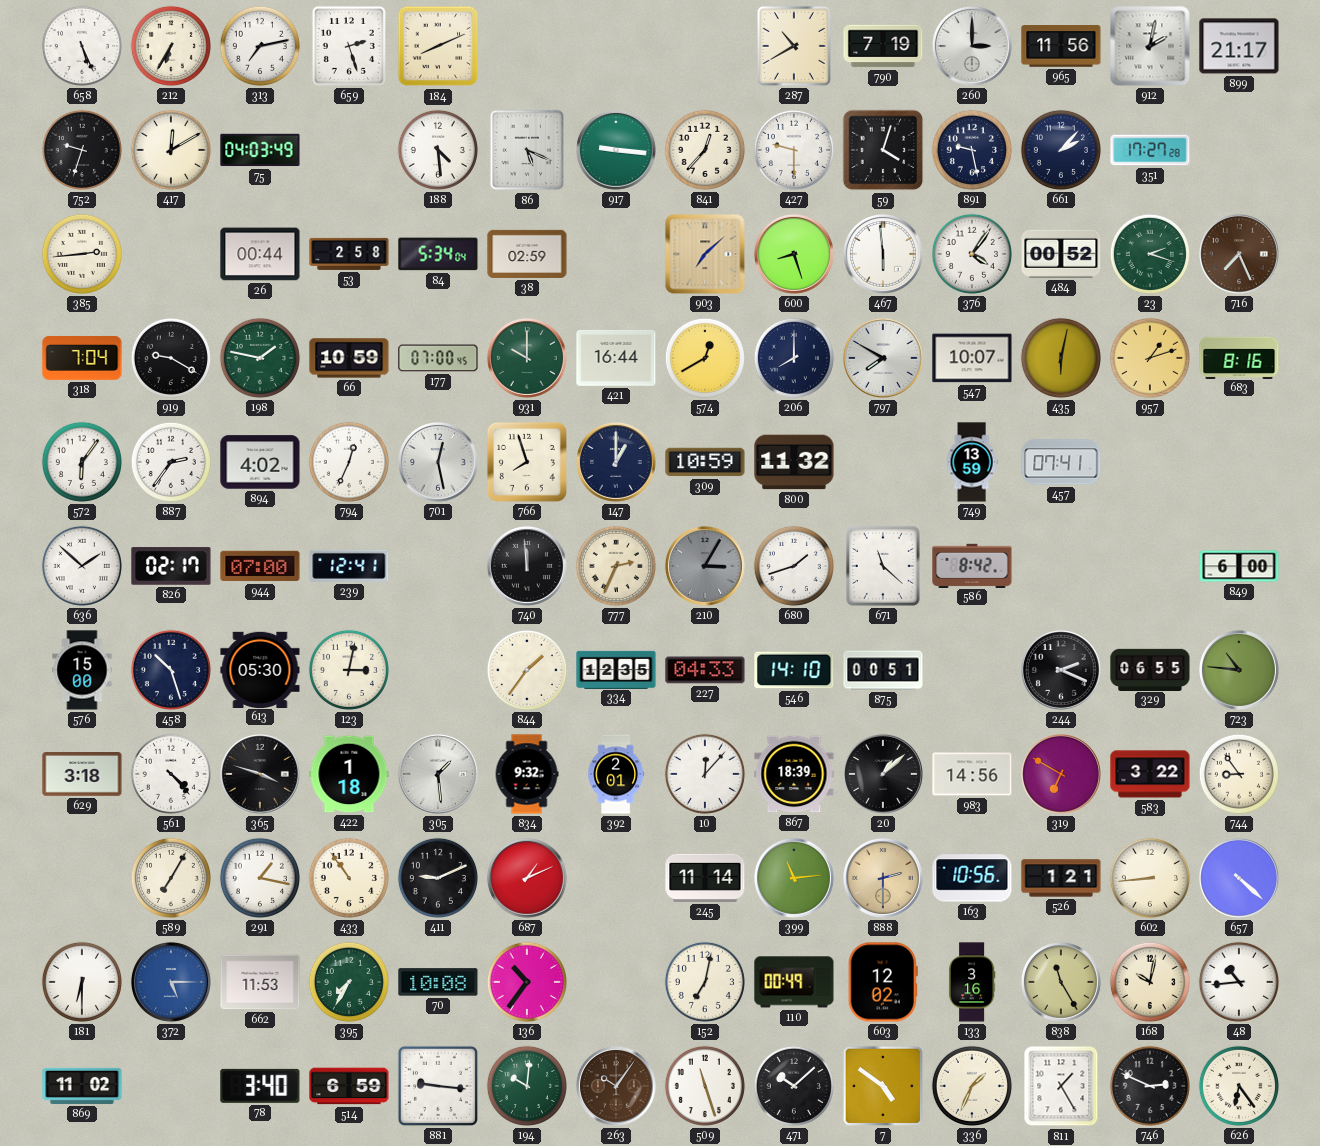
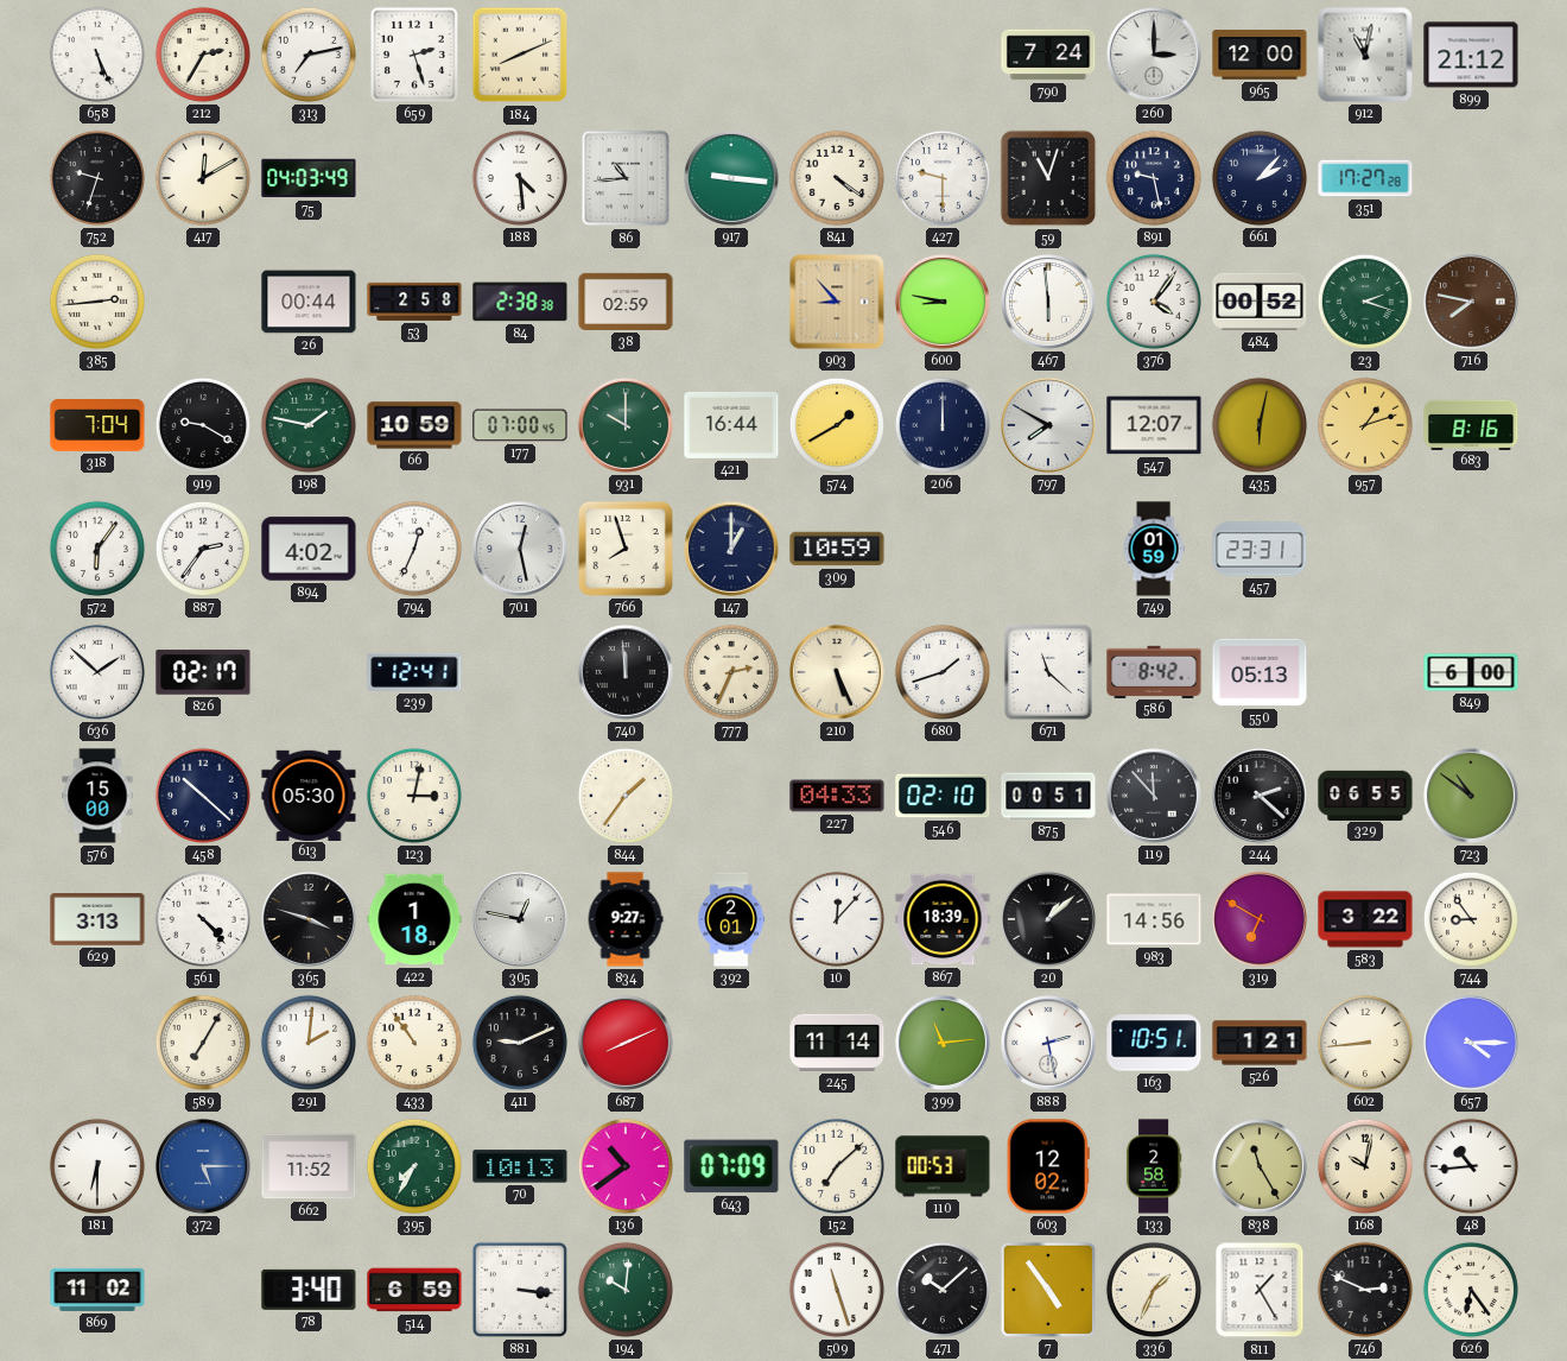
212: 6:35 -> 2:35
287: 10:40 -> none
790: 7:19 -> 7:24
965: 11:56 -> 12:00
912: 2:02 -> 11:02
899: 21:17 -> 21:12
86: 5:19 -> 10:44
841: 12:37 -> 4:21
59: 4:03 -> 11:03
84: 5:34 -> 2:38
903: 7:08 -> 8:53
600: 8:27 -> 8:47
716: 7:26 -> 7:47
574: 12:40 -> 1:40
206: 8:00 -> 12:00
547: 10:07 -> 12:07
800: 11:32 -> none
749: 13:59 -> 01:59
457: 07:41 -> 23:31
944: 07:00 -> none
210: 3:05 -> 5:26
210 dial: grey -> cream
550: none -> 05:13
458: 10:27 -> 10:22
334: 12:35 -> none
546: 14:10 -> 02:10
119: none -> 11:53
244: 2:19 -> 2:22
723: 10:46 -> 10:51
629: 3:18 -> 3:13
305: 1:29 -> 12:47
834: 9:32 -> 9:27
291: 1:17 -> 2:01
687: 1:11 -> 8:11
888: 2:30 -> 2:28
888 dial: champagne -> white
163: 10:56 -> 10:51
657: 4:22 -> 4:15
662: 11:53 -> 11:52
70: 10:08 -> 10:13
136: 10:36 -> 10:39
643: none -> 07:09
152: 7:02 -> 7:08
110: 00:49 -> 00:53
133: 3:16 -> 2:58
881: 9:16 -> 3:16
263: 10:06 -> none
7: 4:51 -> 4:54
